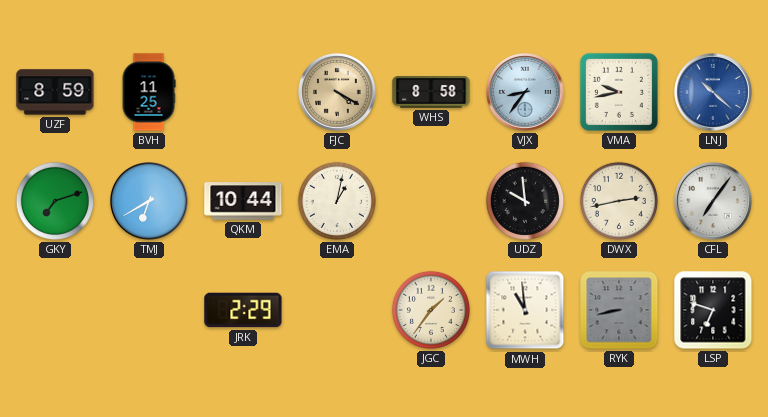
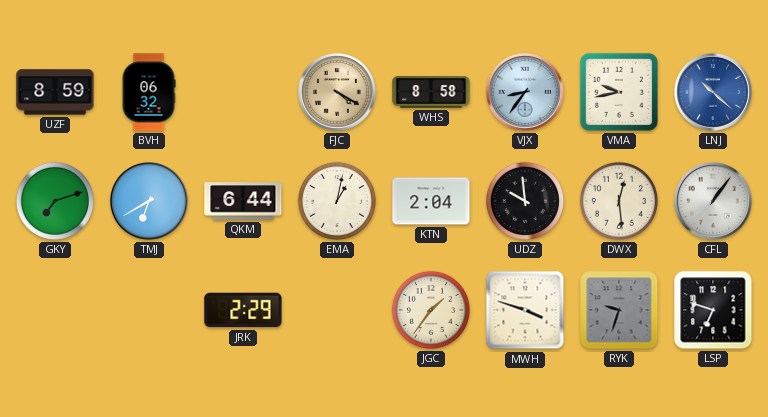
BVH: 11:25 -> 06:32
QKM: 10:44 -> 6:44
KTN: none -> 2:04
DWX: 2:43 -> 12:29
CFL: 7:06 -> 1:06
MWH: 10:59 -> 3:48
RYK: 8:43 -> 9:33
